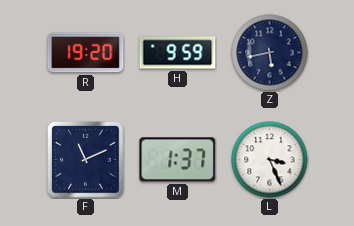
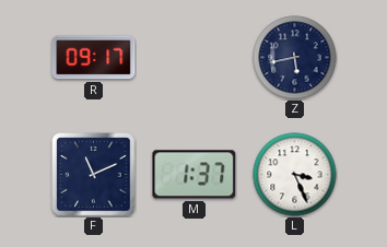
R: 19:20 -> 09:17
H: 9:59 -> none
